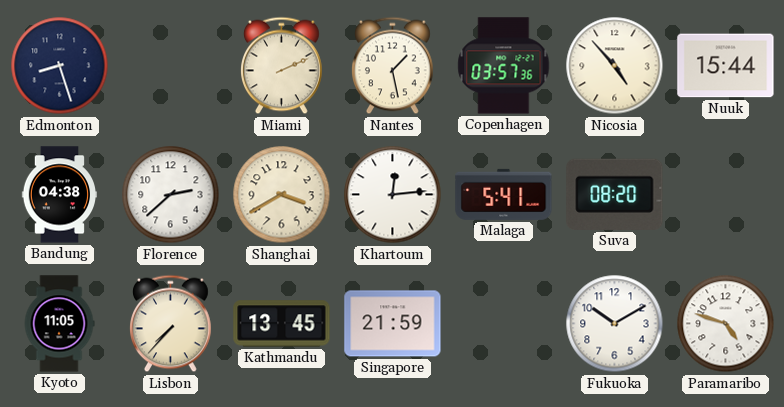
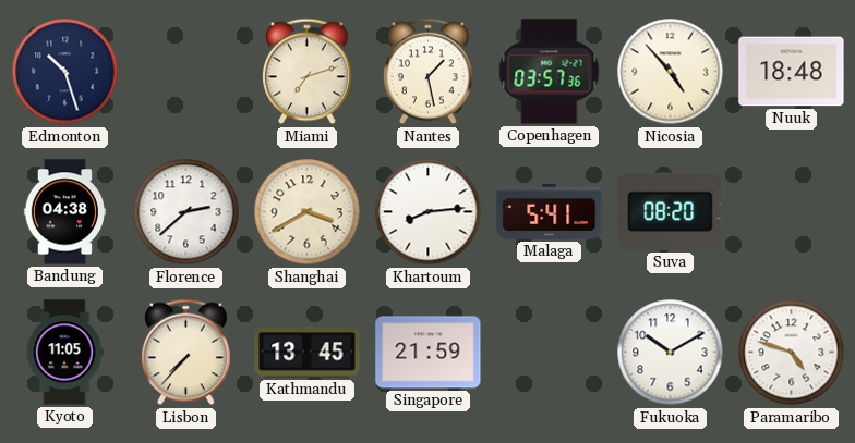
Edmonton: 8:27 -> 10:27
Miami: 2:11 -> 7:12
Nuuk: 15:44 -> 18:48
Khartoum: 12:14 -> 8:14
